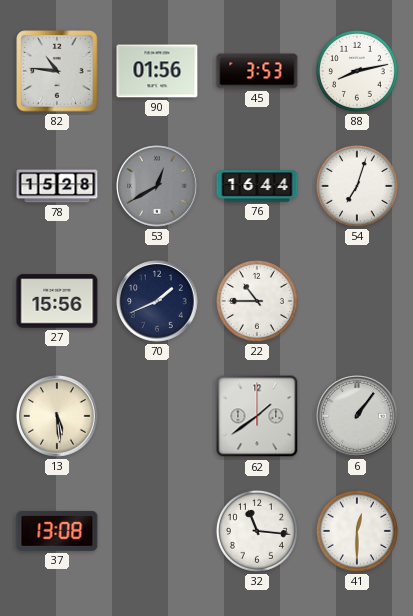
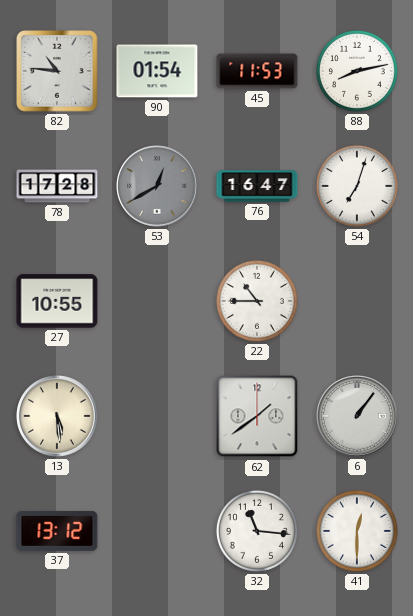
90: 01:56 -> 01:54
45: 3:53 -> 11:53
78: 15:28 -> 17:28
76: 16:44 -> 16:47
27: 15:56 -> 10:55
70: 1:41 -> none
37: 13:08 -> 13:12
